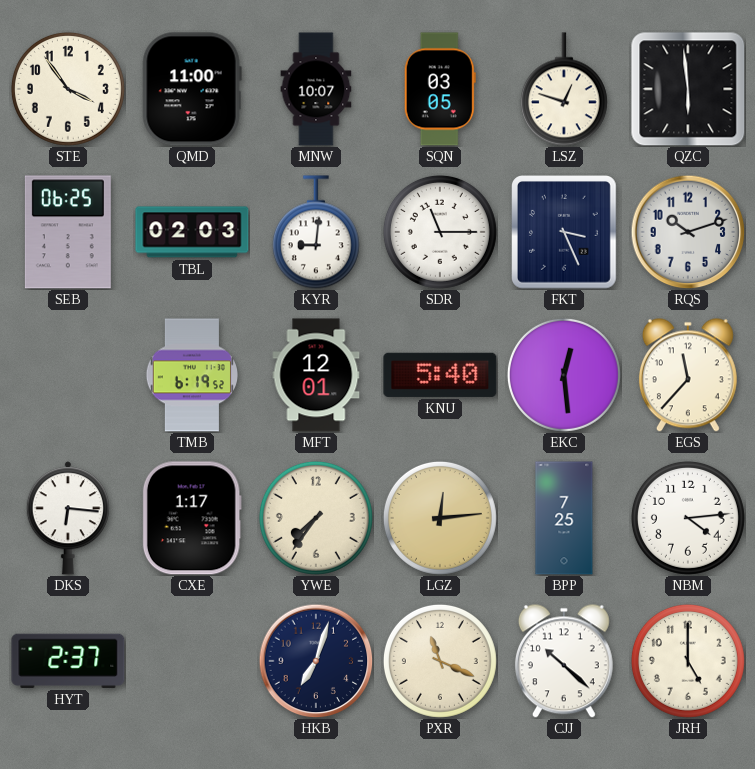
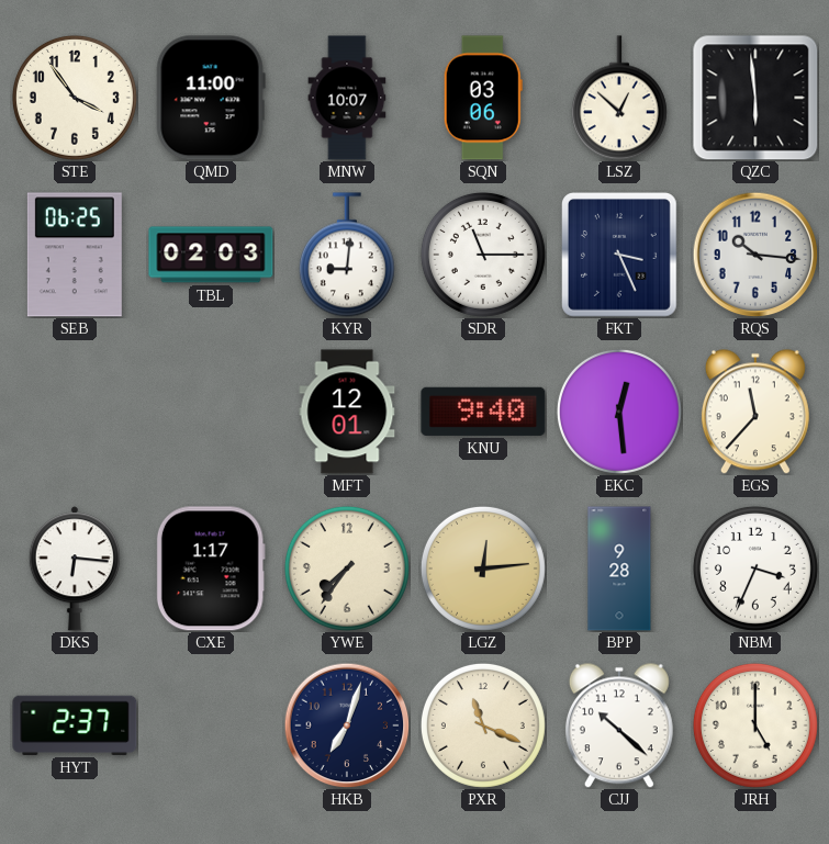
SQN: 03:05 -> 03:06
LSZ: 12:48 -> 12:52
RQS: 10:12 -> 10:16
TMB: 6:19 -> none
KNU: 5:40 -> 9:40
BPP: 7:25 -> 9:28
NBM: 4:14 -> 3:34
